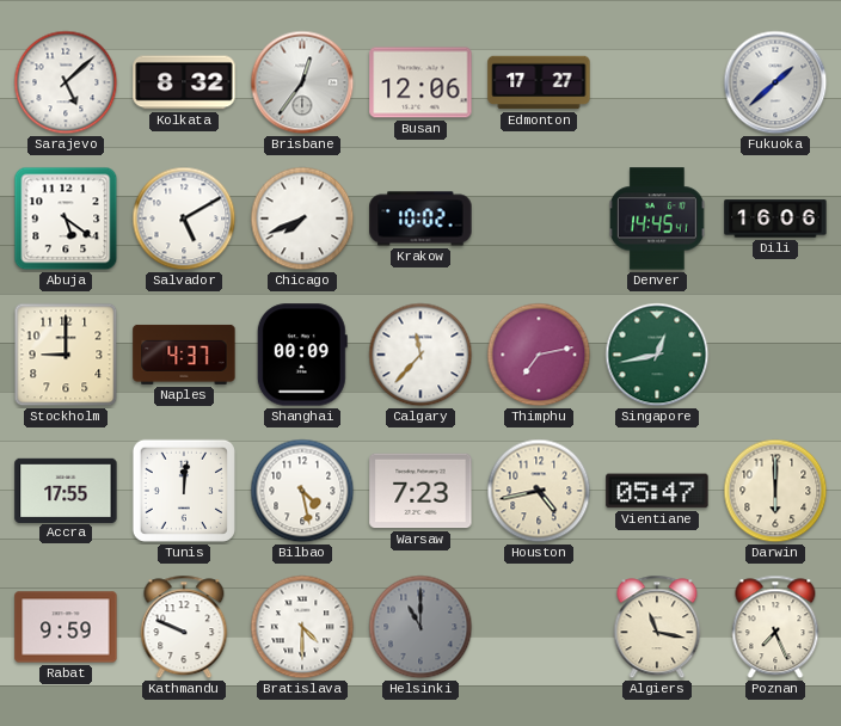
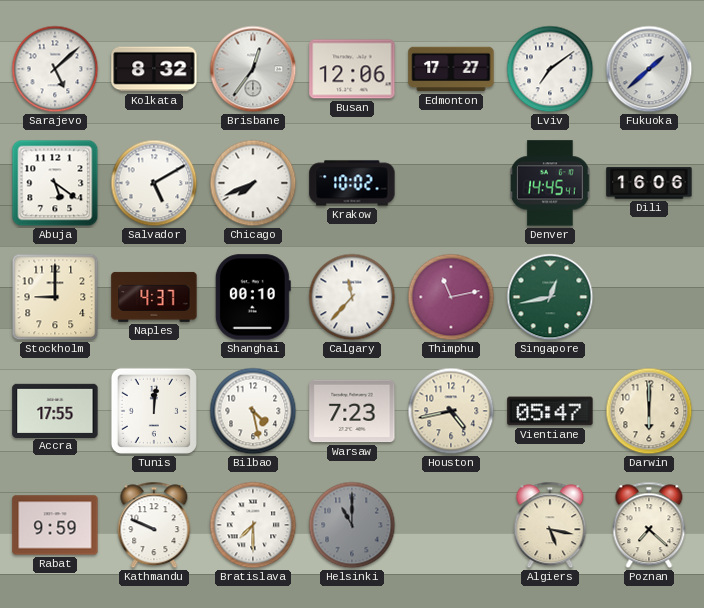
Lviv: none -> 7:09
Shanghai: 00:09 -> 00:10
Thimphu: 7:13 -> 11:13
Bratislava: 4:30 -> 7:30
Algiers: 11:17 -> 5:17
Poznan: 7:26 -> 7:22
